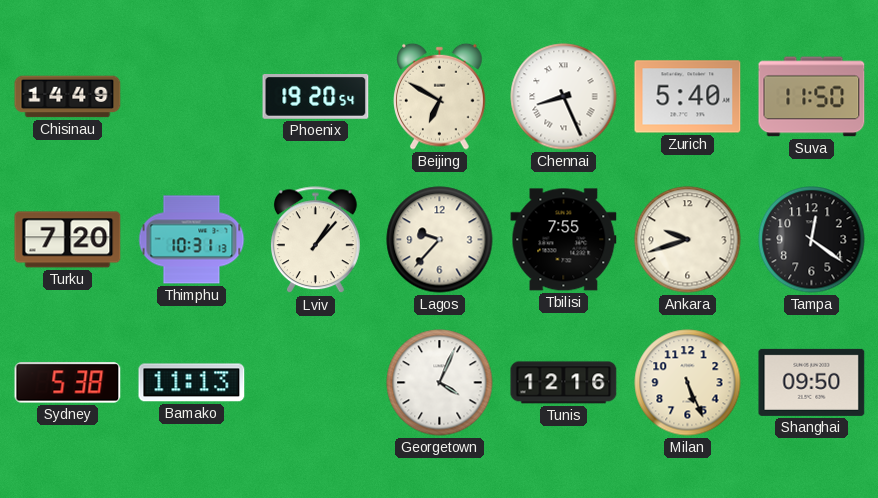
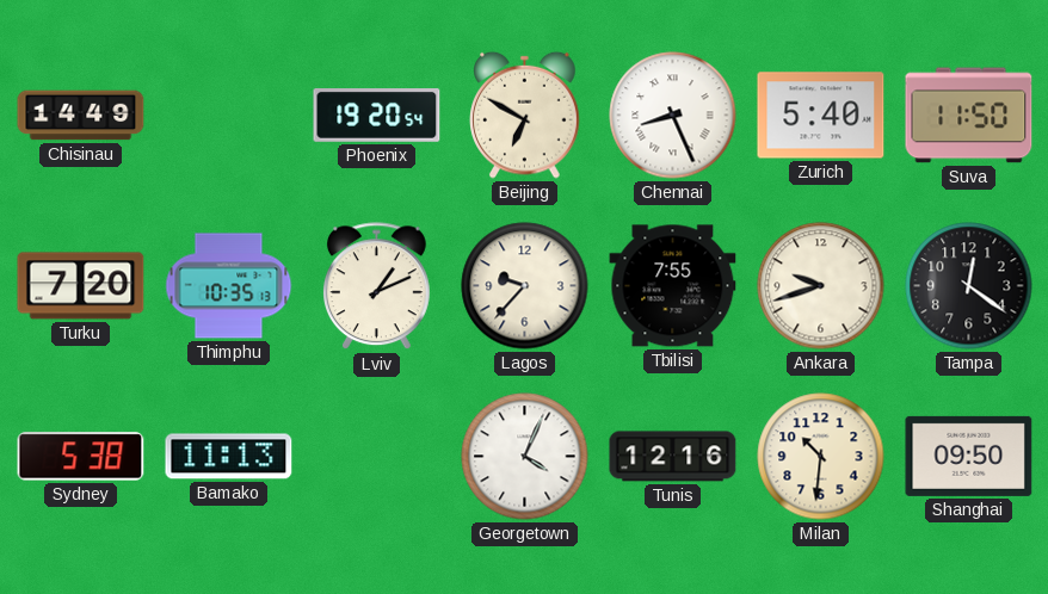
Thimphu: 10:31 -> 10:35
Lviv: 1:07 -> 1:11
Milan: 5:26 -> 10:31
